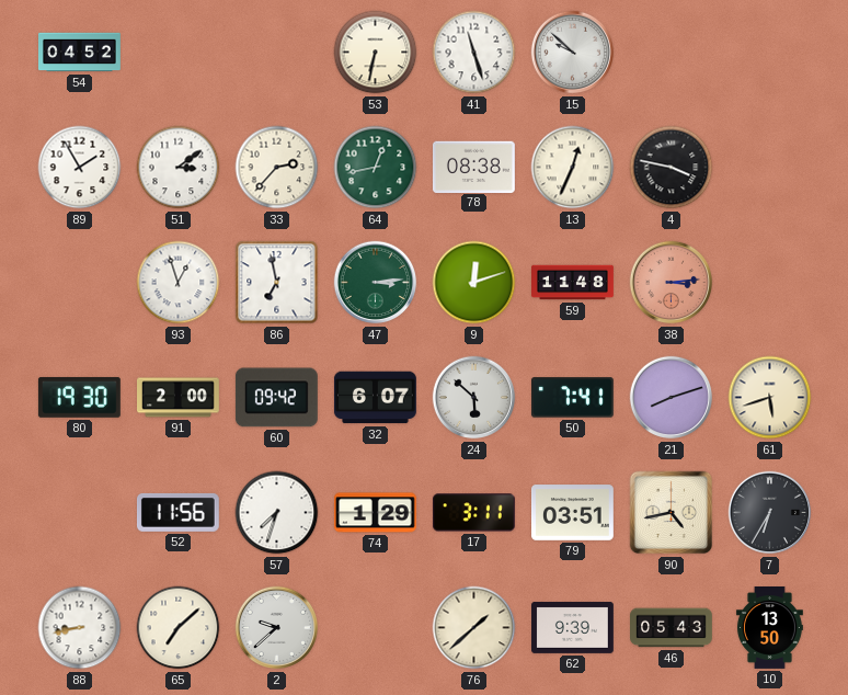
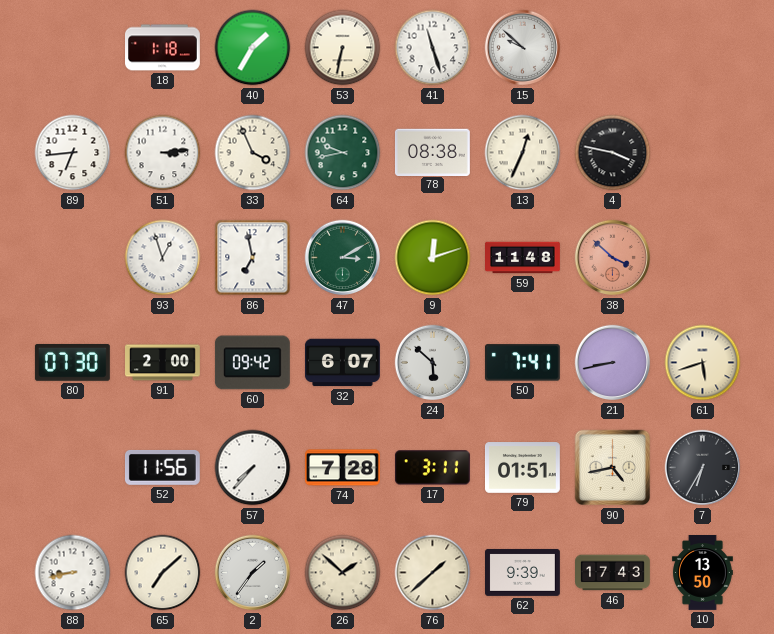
54: 04:52 -> none
18: none -> 1:18
40: none -> 1:35
89: 1:55 -> 6:44
51: 3:09 -> 3:14
33: 2:37 -> 3:56
64: 12:43 -> 9:43
47: 3:14 -> 3:10
38: 3:14 -> 3:52
80: 19:30 -> 07:30
21: 8:12 -> 8:43
57: 7:33 -> 7:37
74: 1:29 -> 7:28
79: 03:51 -> 01:51
2: 9:38 -> 1:36
26: none -> 1:52
46: 05:43 -> 17:43
